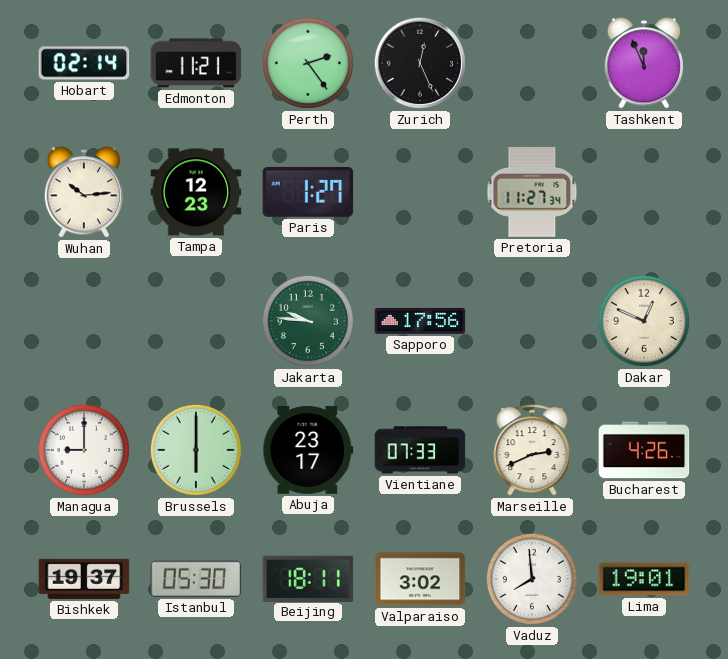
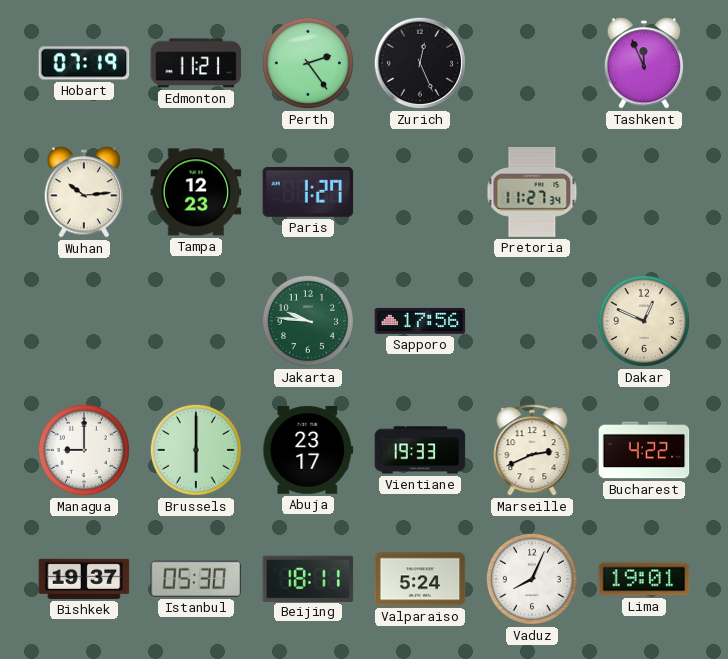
Hobart: 02:14 -> 07:19
Vientiane: 07:33 -> 19:33
Bucharest: 4:26 -> 4:22
Valparaiso: 3:02 -> 5:24
Vaduz: 7:59 -> 8:04
